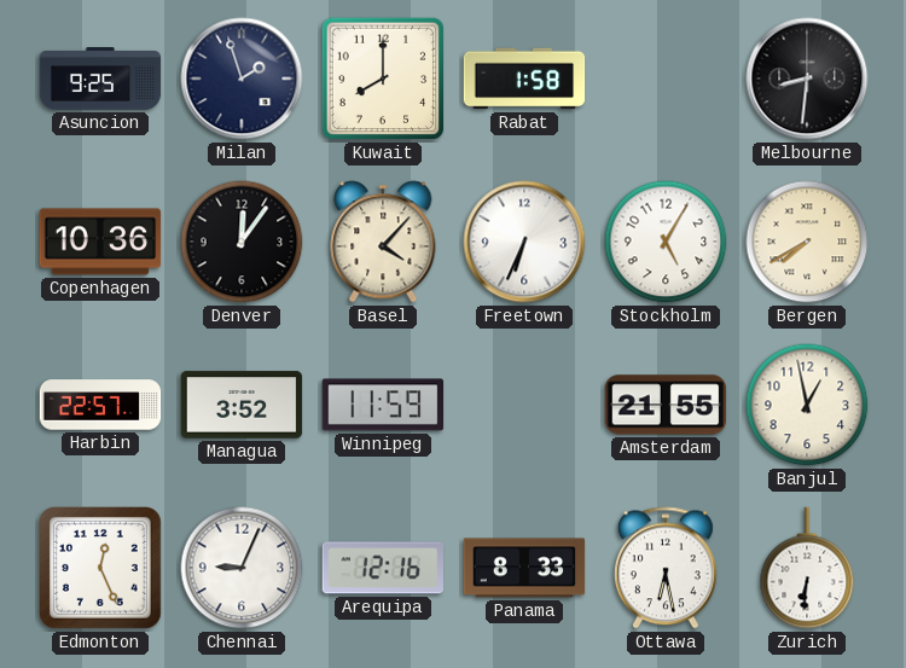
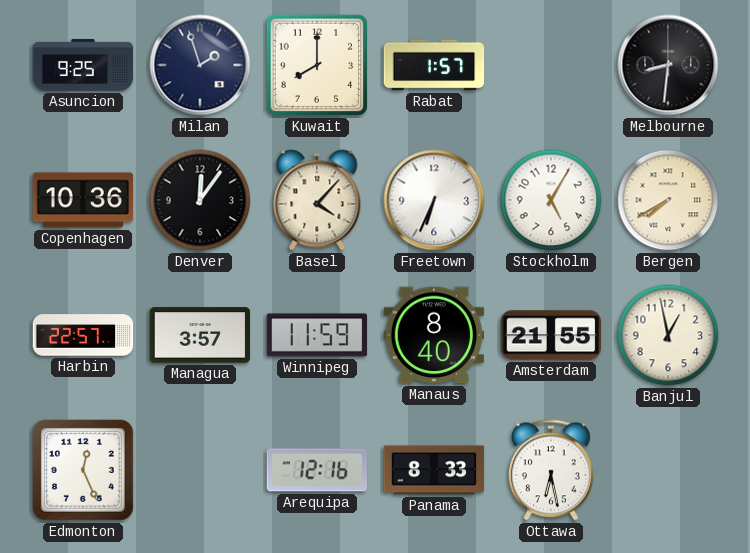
Rabat: 1:58 -> 1:57
Managua: 3:52 -> 3:57
Manaus: none -> 8:40
Chennai: 9:04 -> none
Zurich: 6:31 -> none
